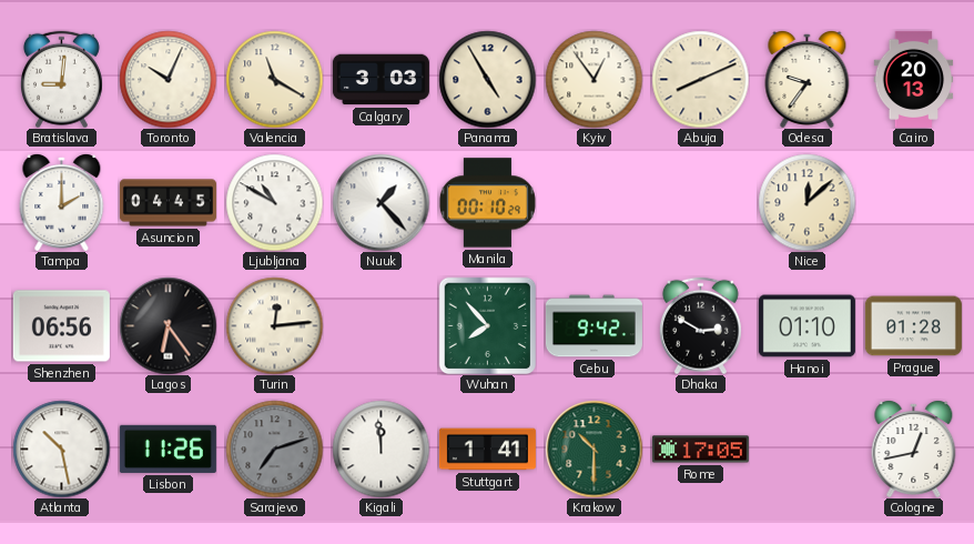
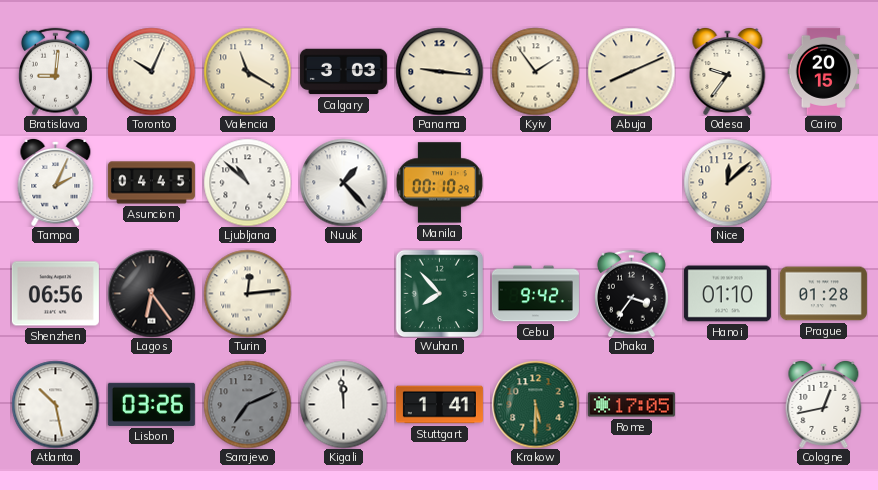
Panama: 4:55 -> 9:16
Kyiv: 12:54 -> 1:54
Cairo: 20:13 -> 20:15
Tampa: 2:00 -> 2:04
Ljubljana: 10:50 -> 10:52
Dhaka: 2:50 -> 3:36
Lisbon: 11:26 -> 03:26
Sarajevo: 7:12 -> 7:11
Krakow: 10:30 -> 5:30
